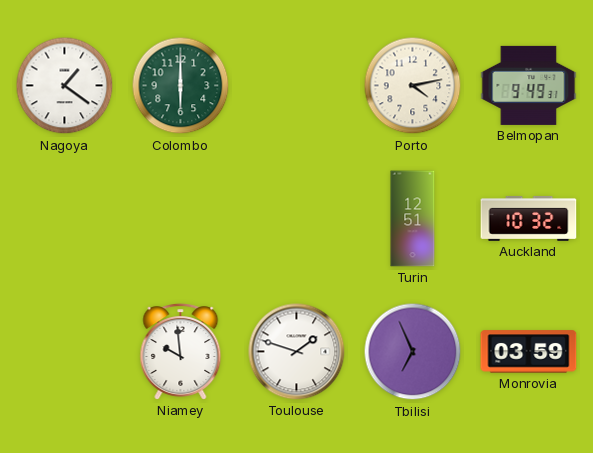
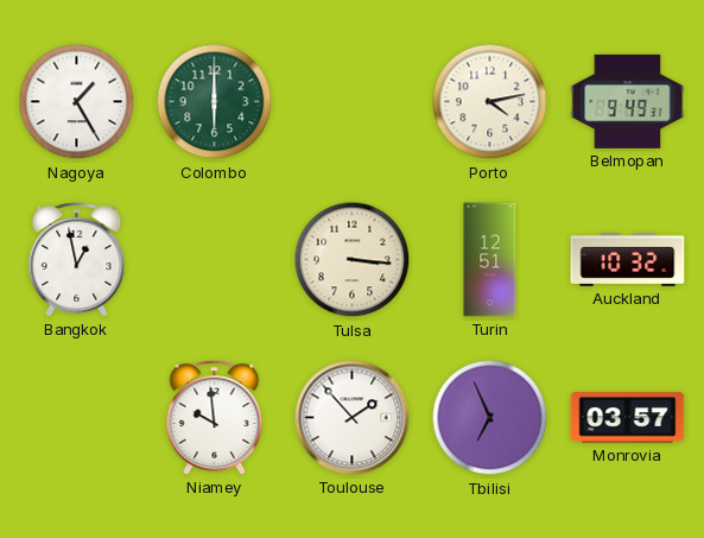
Nagoya: 1:21 -> 1:25
Bangkok: none -> 12:58
Tulsa: none -> 3:16
Toulouse: 1:48 -> 1:53
Monrovia: 03:59 -> 03:57
